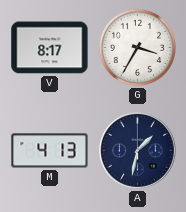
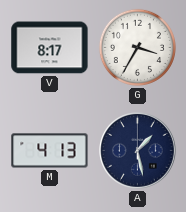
A: 1:32 -> 1:28
